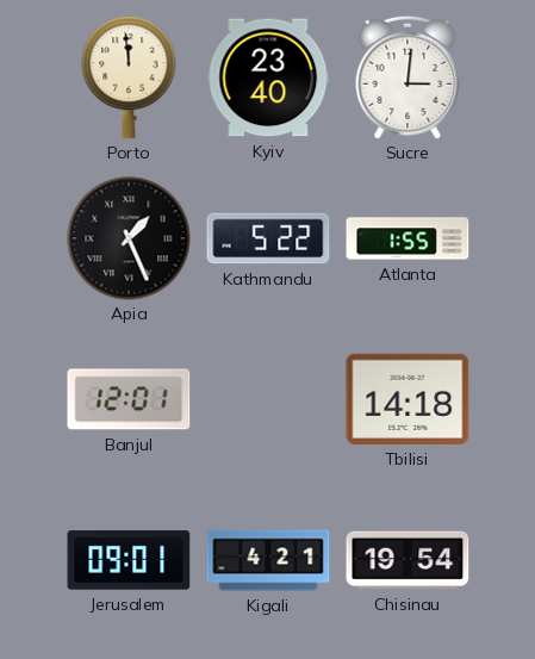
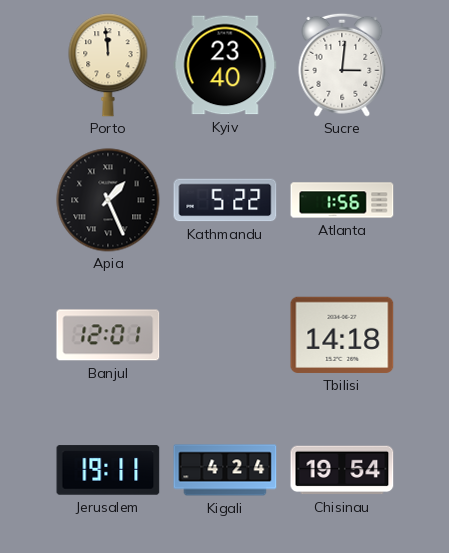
Atlanta: 1:55 -> 1:56
Jerusalem: 09:01 -> 19:11
Kigali: 4:21 -> 4:24
